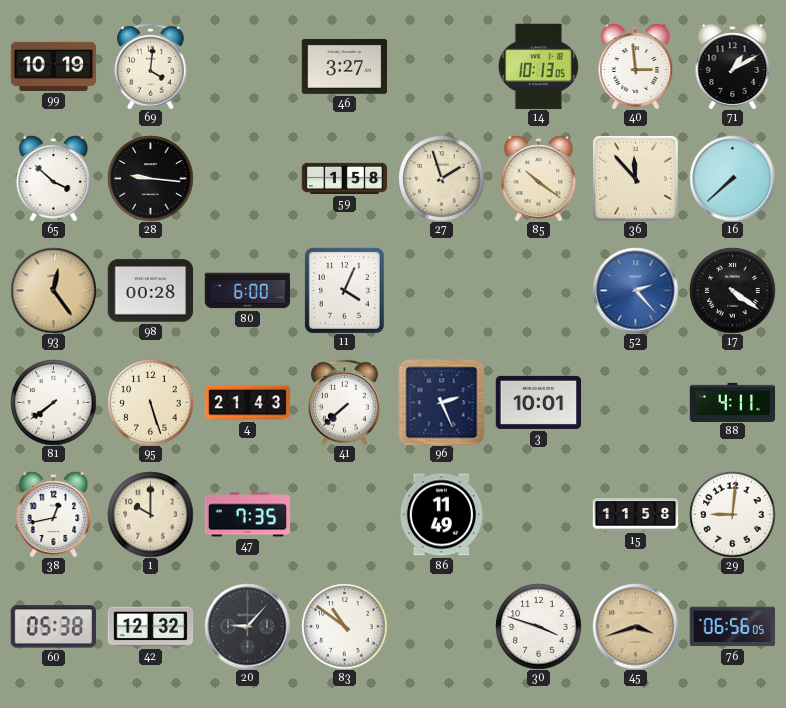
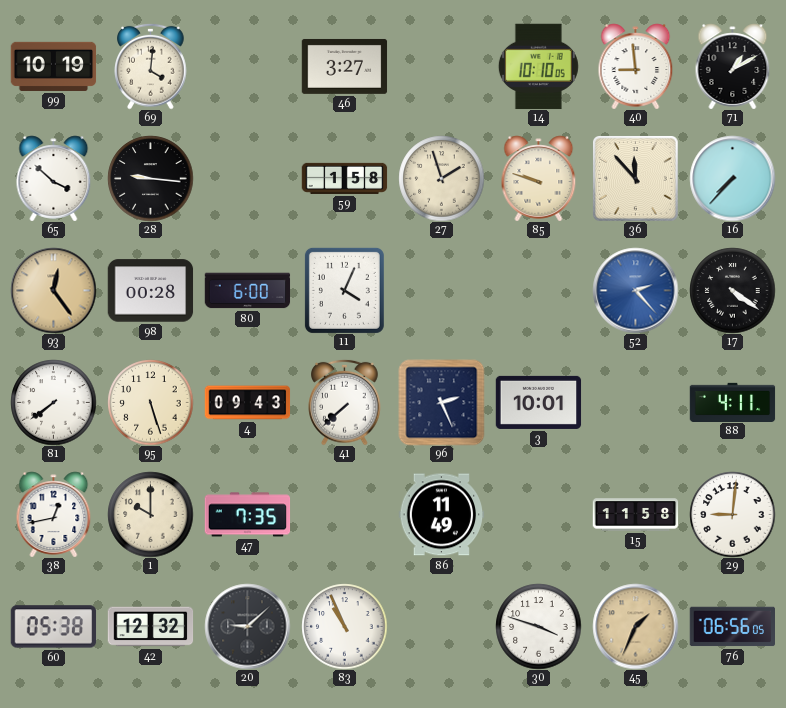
14: 10:13 -> 10:10
40: 2:59 -> 8:59
85: 10:21 -> 9:48
16: 7:38 -> 7:37
4: 21:43 -> 09:43
20: 9:07 -> 9:08
83: 10:51 -> 10:56
45: 3:42 -> 1:34
